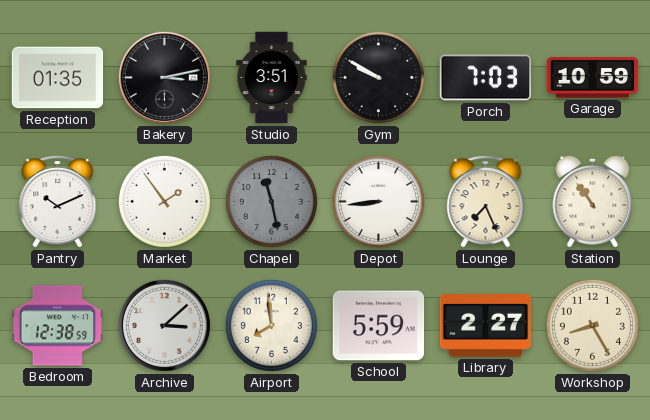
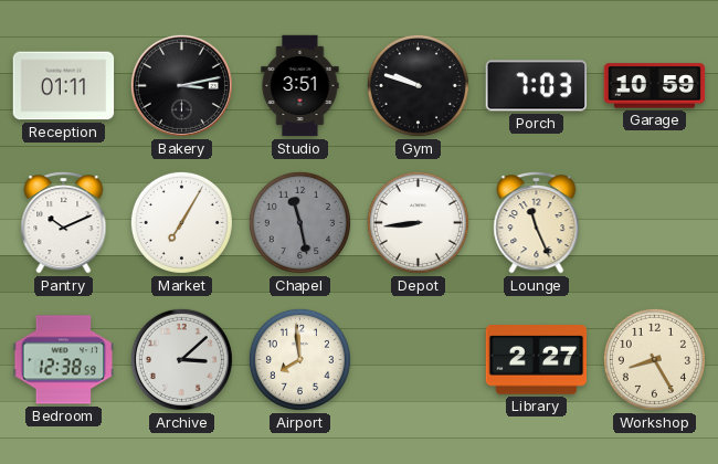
Reception: 01:35 -> 01:11
Gym: 9:50 -> 9:48
Market: 1:54 -> 7:05
Lounge: 7:26 -> 11:26
Station: 10:54 -> none
School: 5:59 -> none
